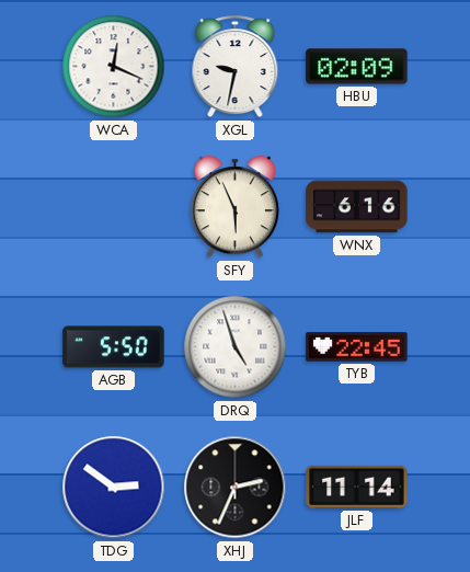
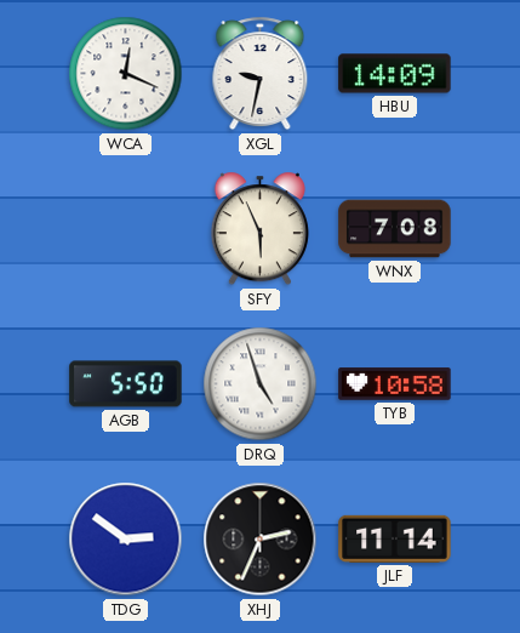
HBU: 02:09 -> 14:09
WNX: 6:16 -> 7:08
TYB: 22:45 -> 10:58
